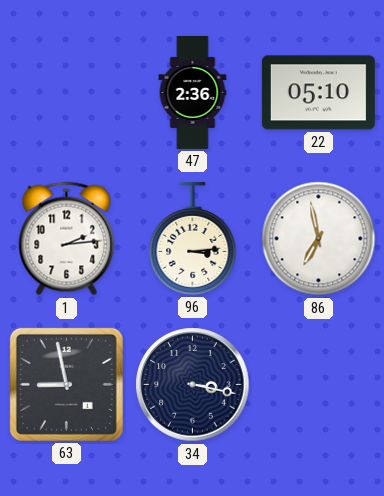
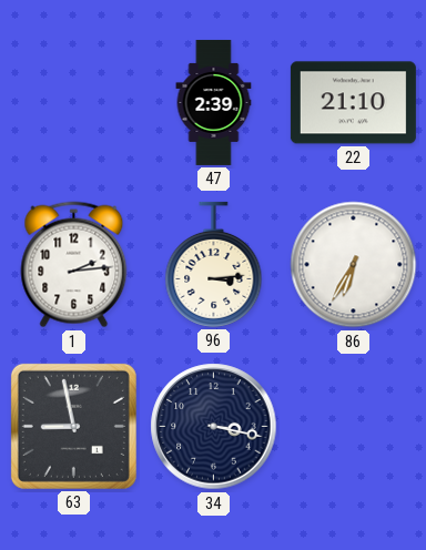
47: 2:36 -> 2:39
22: 05:10 -> 21:10
86: 6:58 -> 6:35
